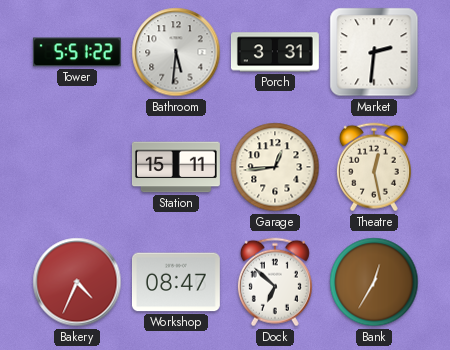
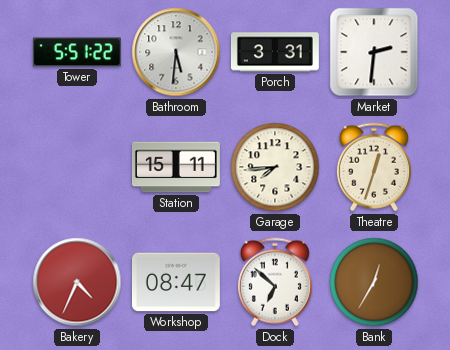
Garage: 12:44 -> 7:44
Theatre: 12:28 -> 12:33
